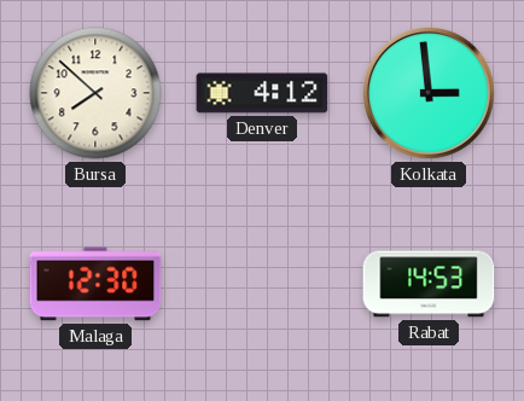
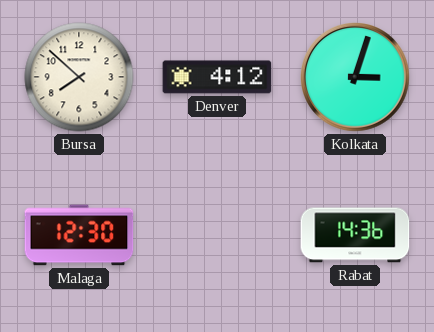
Kolkata: 2:59 -> 3:03
Rabat: 14:53 -> 14:36
